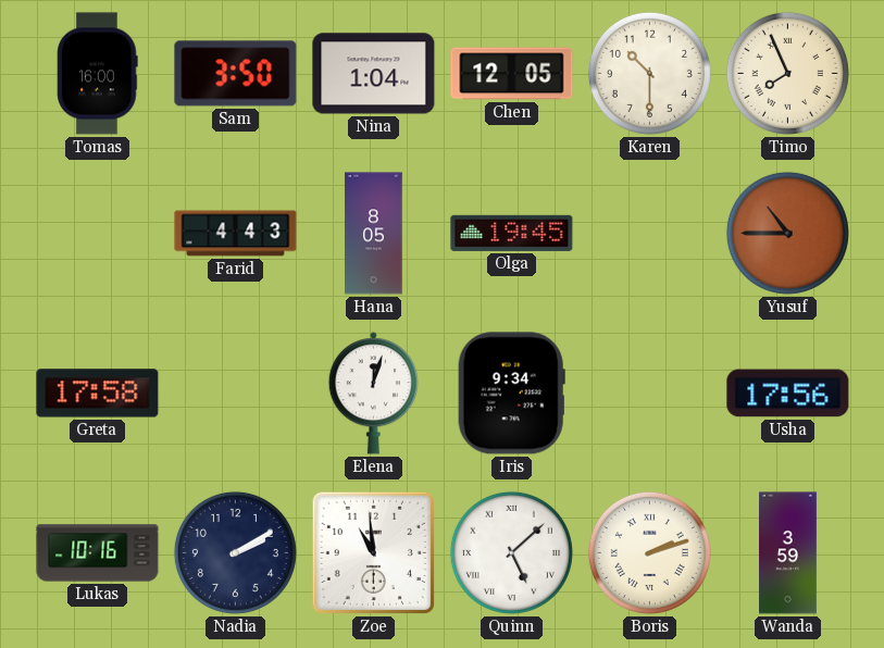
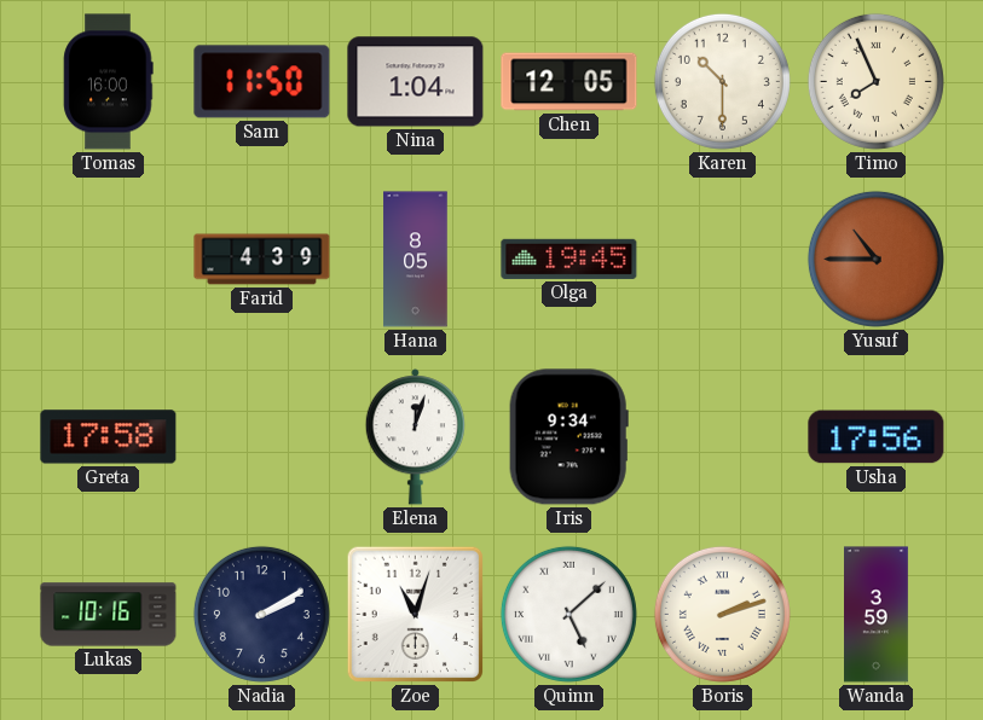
Sam: 3:50 -> 11:50
Farid: 4:43 -> 4:39
Zoe: 10:59 -> 11:03
